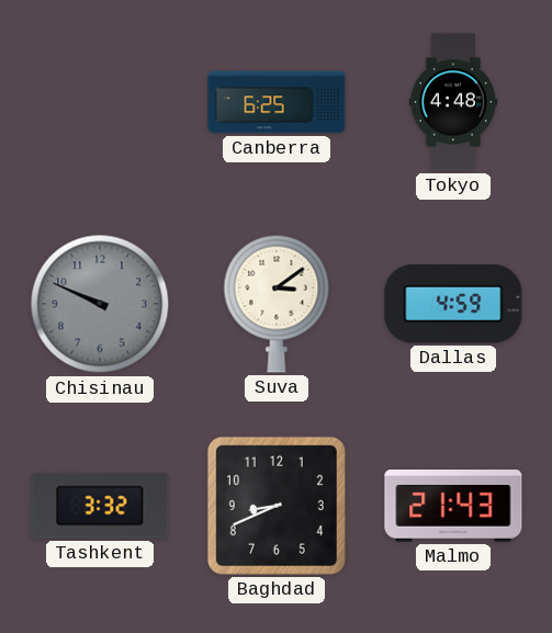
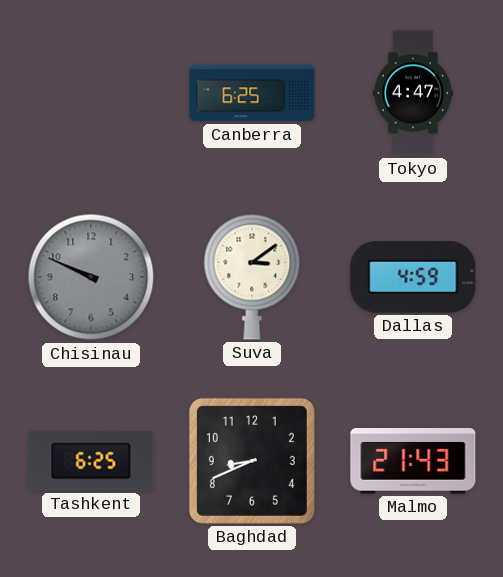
Tokyo: 4:48 -> 4:47
Tashkent: 3:32 -> 6:25
